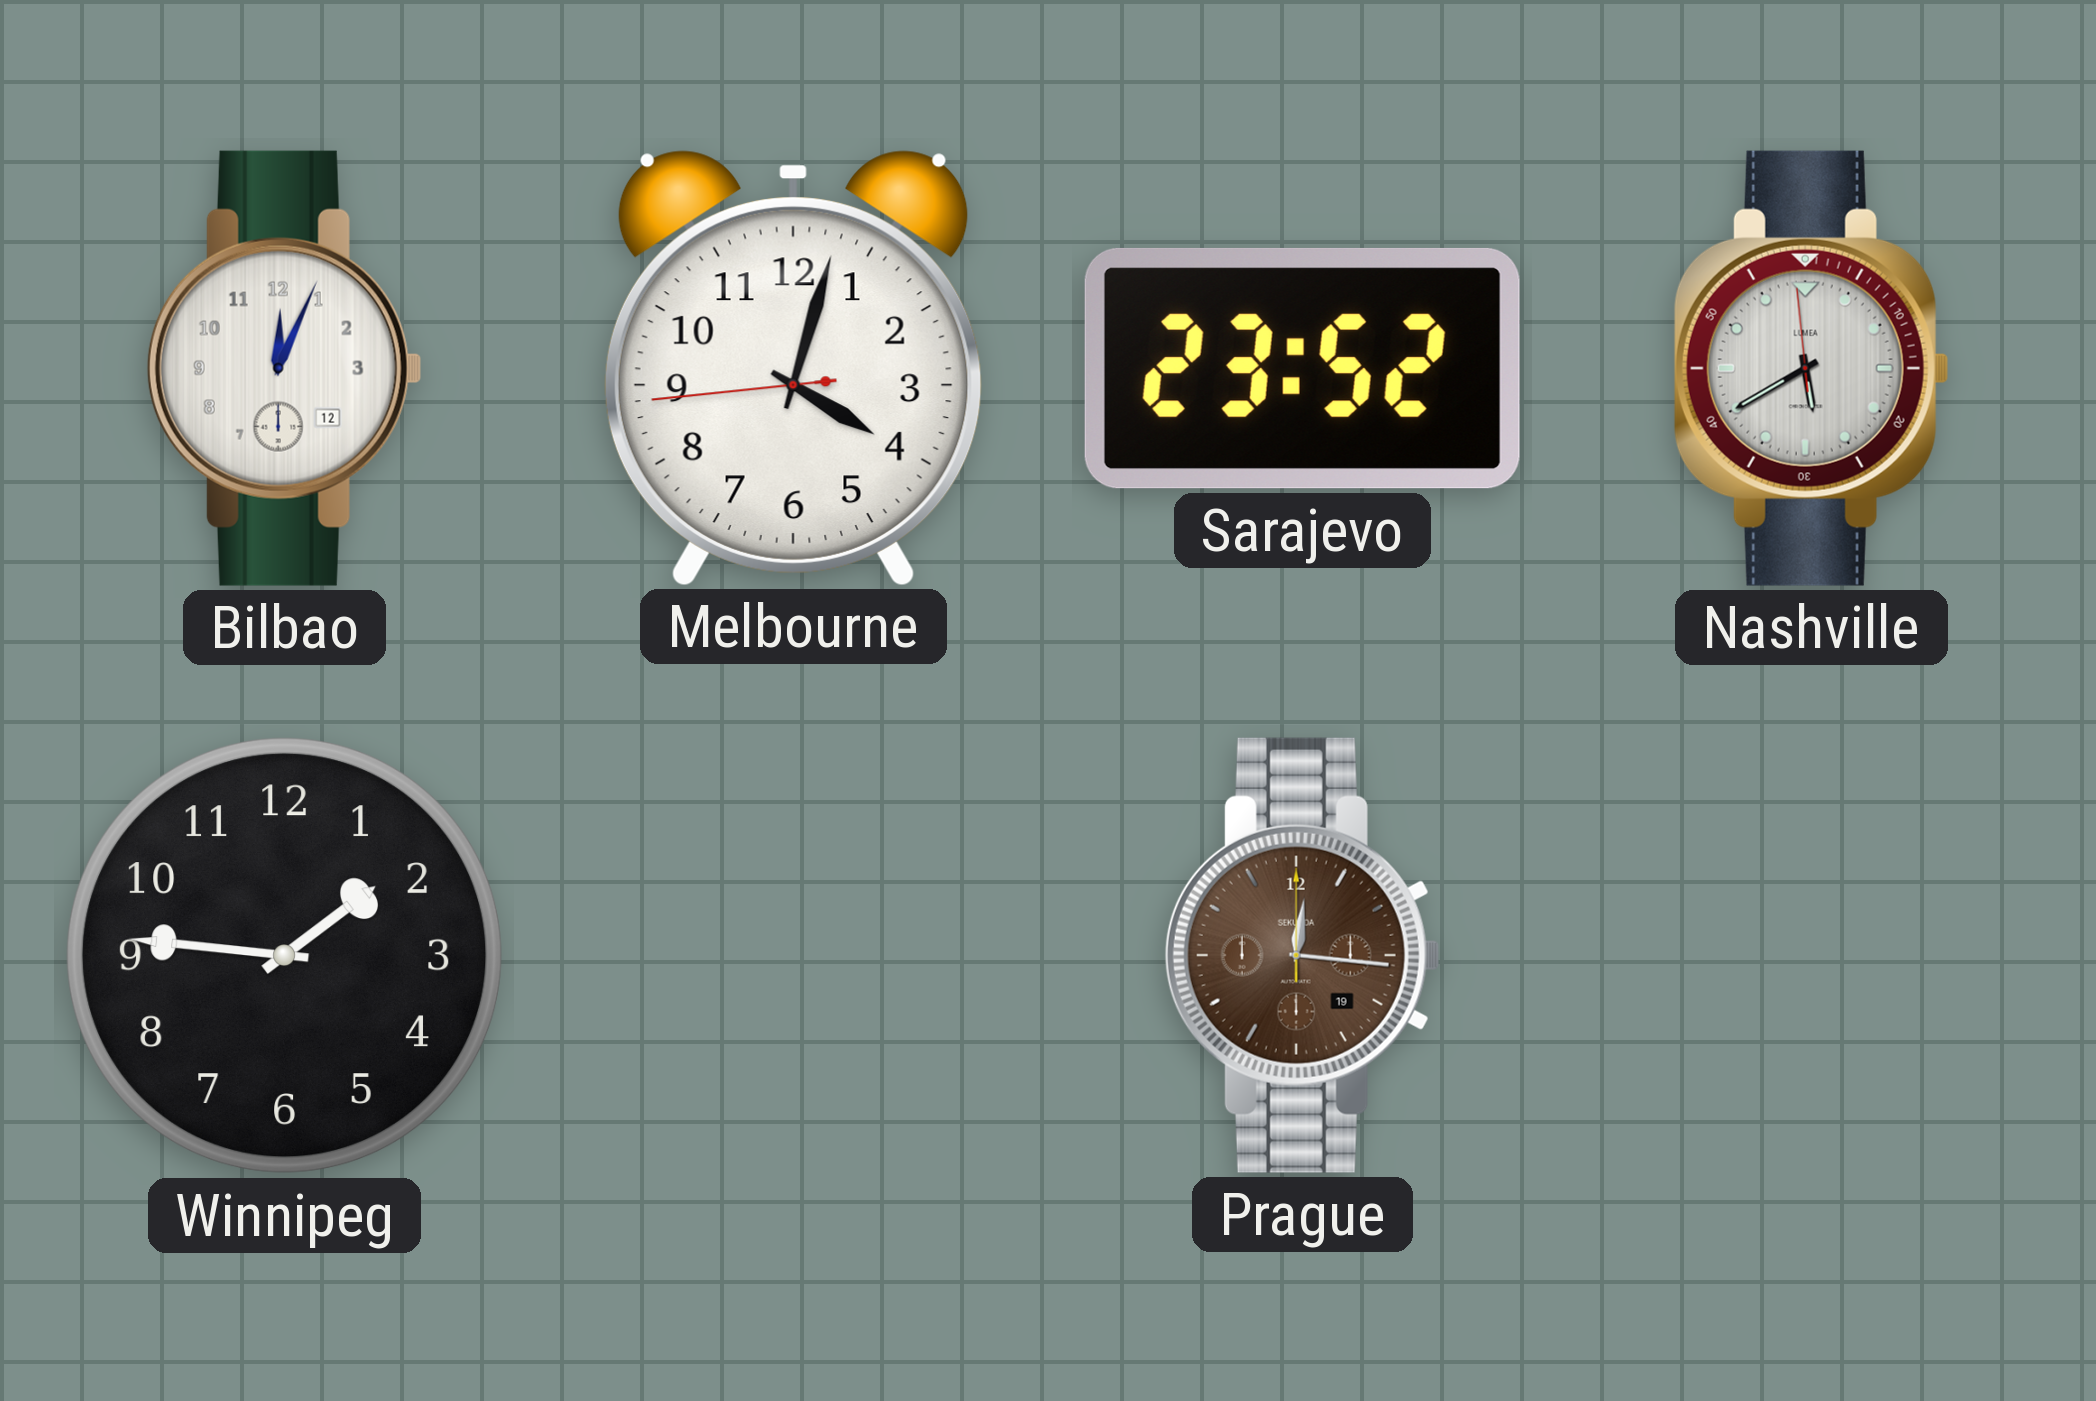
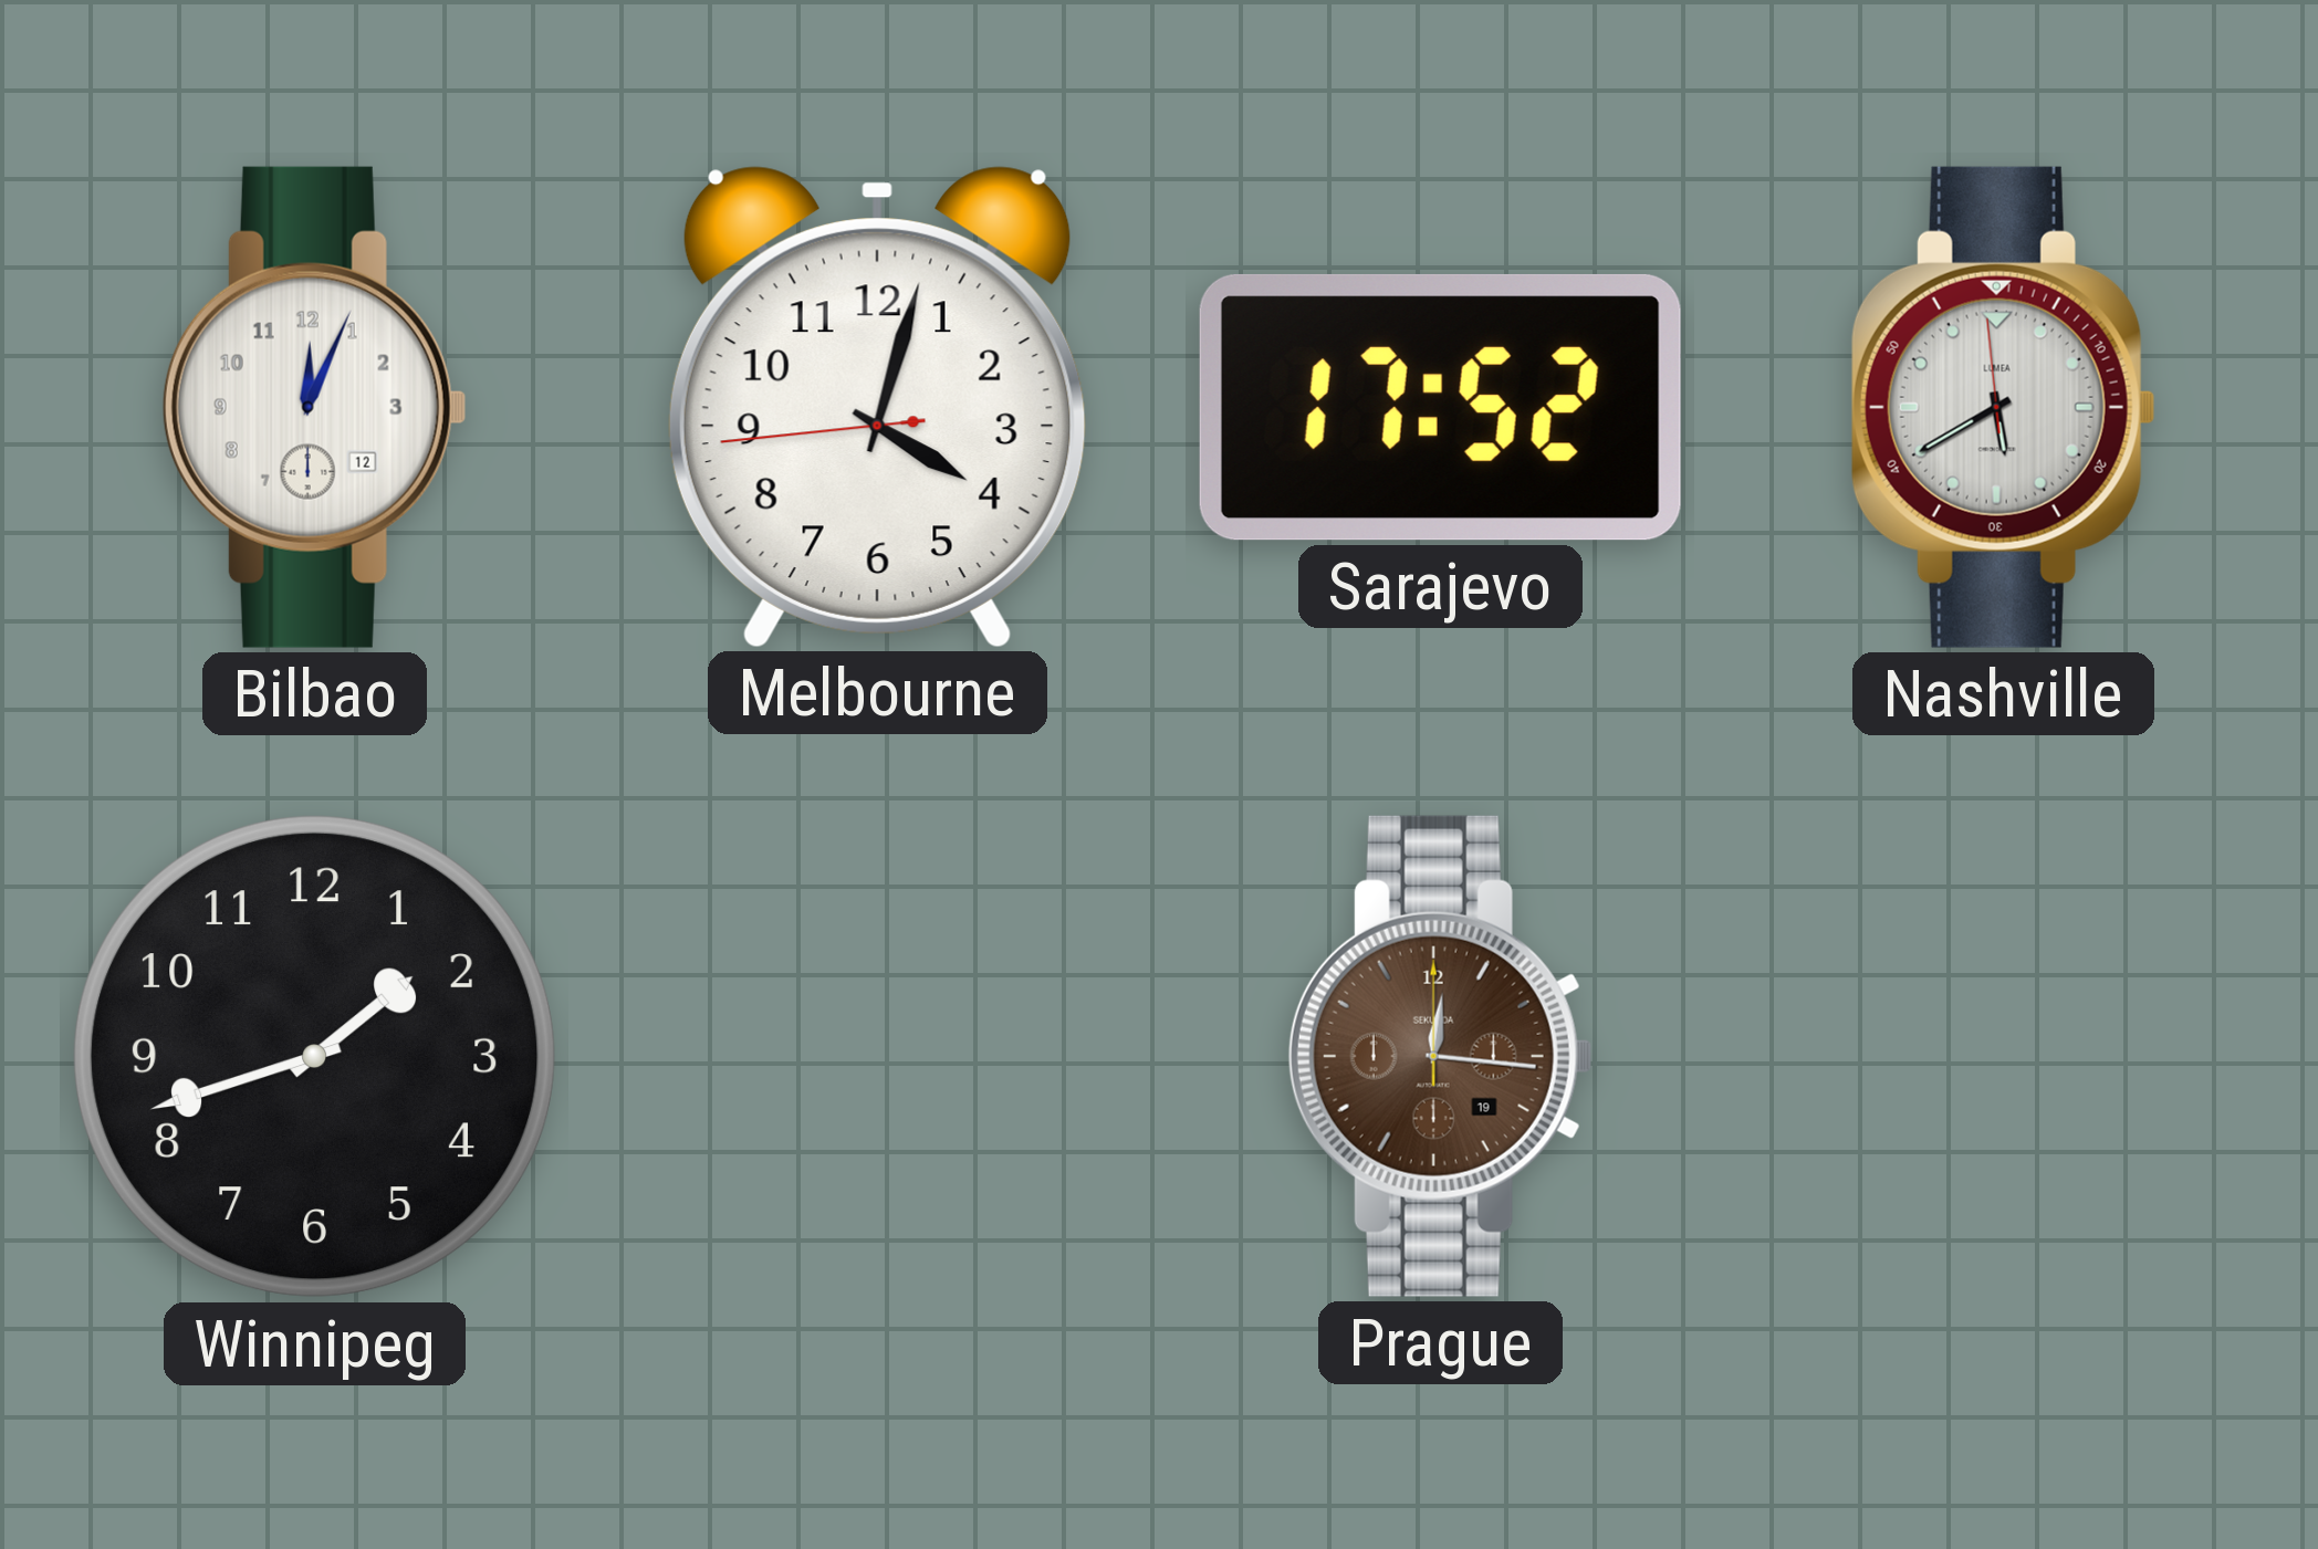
Sarajevo: 23:52 -> 17:52
Winnipeg: 1:46 -> 1:42
